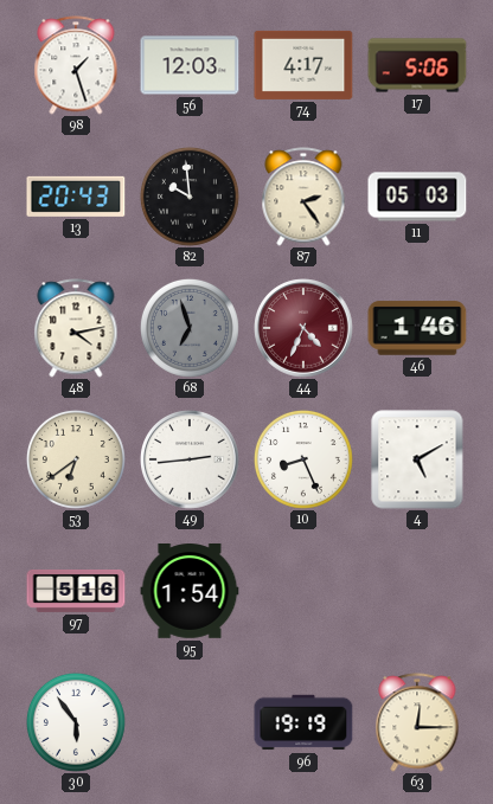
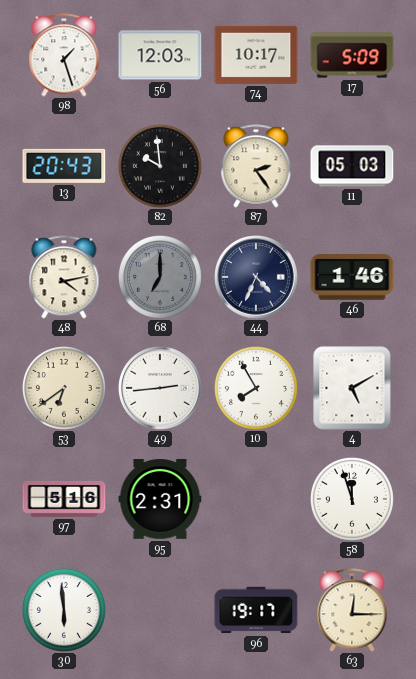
74: 4:17 -> 10:17
17: 5:06 -> 5:09
68: 6:57 -> 7:00
44 dial: burgundy -> navy
10: 8:26 -> 7:55
95: 1:54 -> 2:31
58: none -> 11:57
30: 5:54 -> 5:59
96: 19:19 -> 19:17
